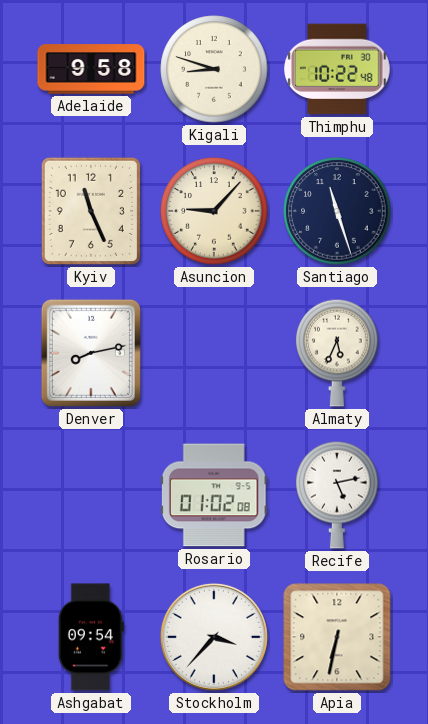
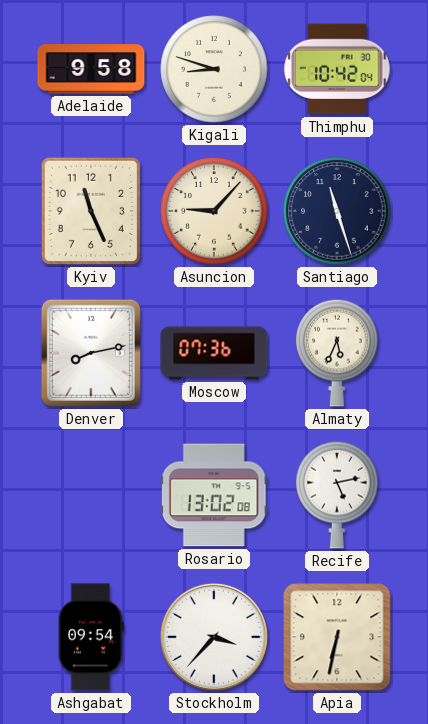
Thimphu: 10:22 -> 10:42
Moscow: none -> 07:36
Rosario: 01:02 -> 13:02
